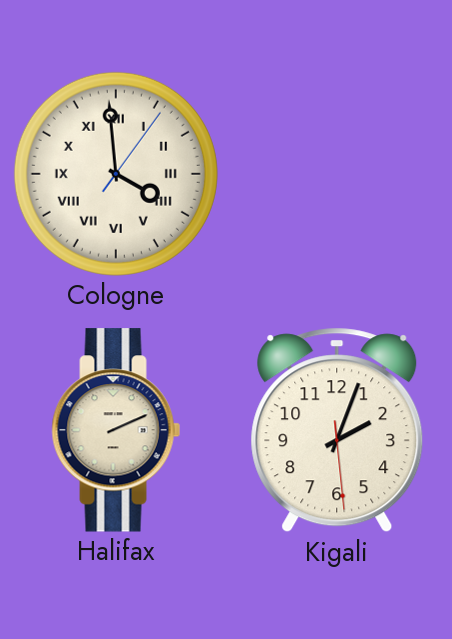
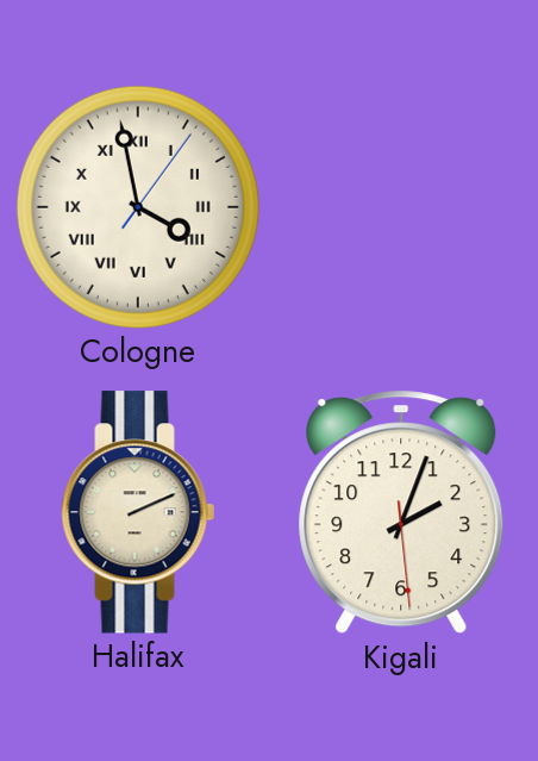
Cologne: 3:59 -> 3:58
